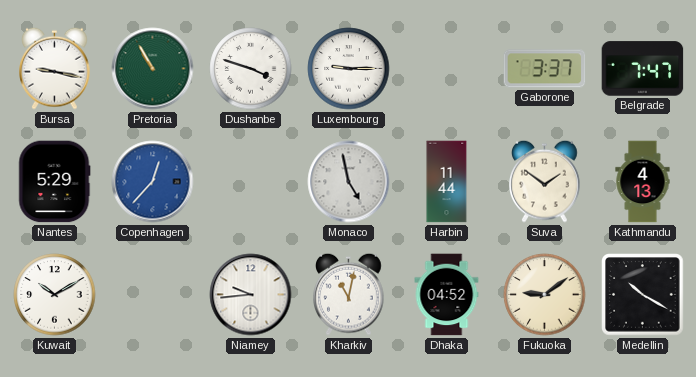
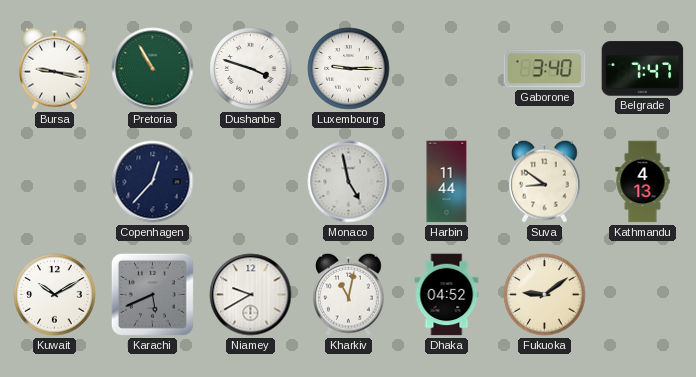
Gaborone: 3:37 -> 3:40
Nantes: 5:29 -> none
Copenhagen dial: blue -> navy
Suva: 1:51 -> 8:51
Karachi: none -> 5:41
Niamey: 9:44 -> 9:40
Medellin: 10:20 -> none
